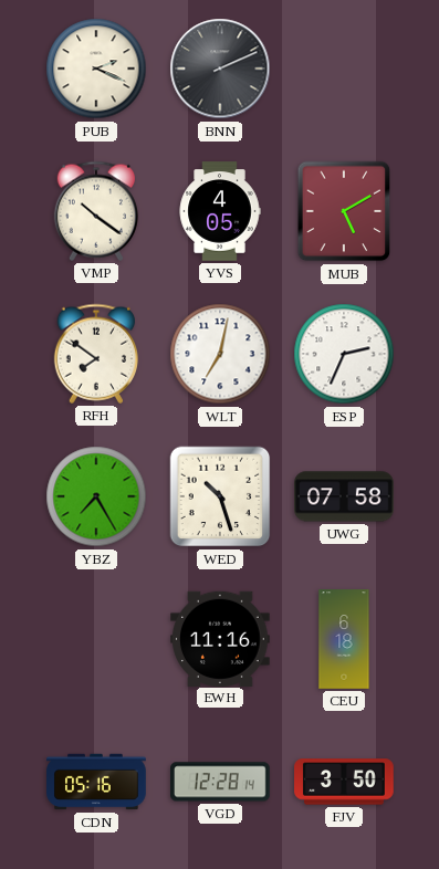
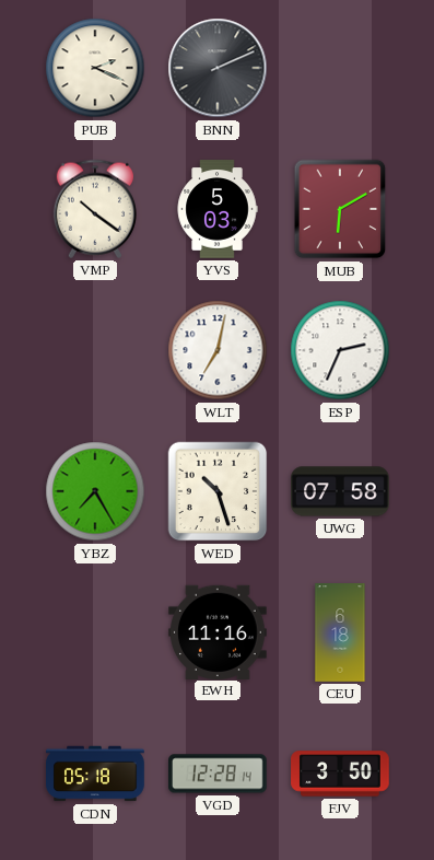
YVS: 4:05 -> 5:03
MUB: 5:10 -> 6:10
RFH: 7:51 -> none
CDN: 05:16 -> 05:18
